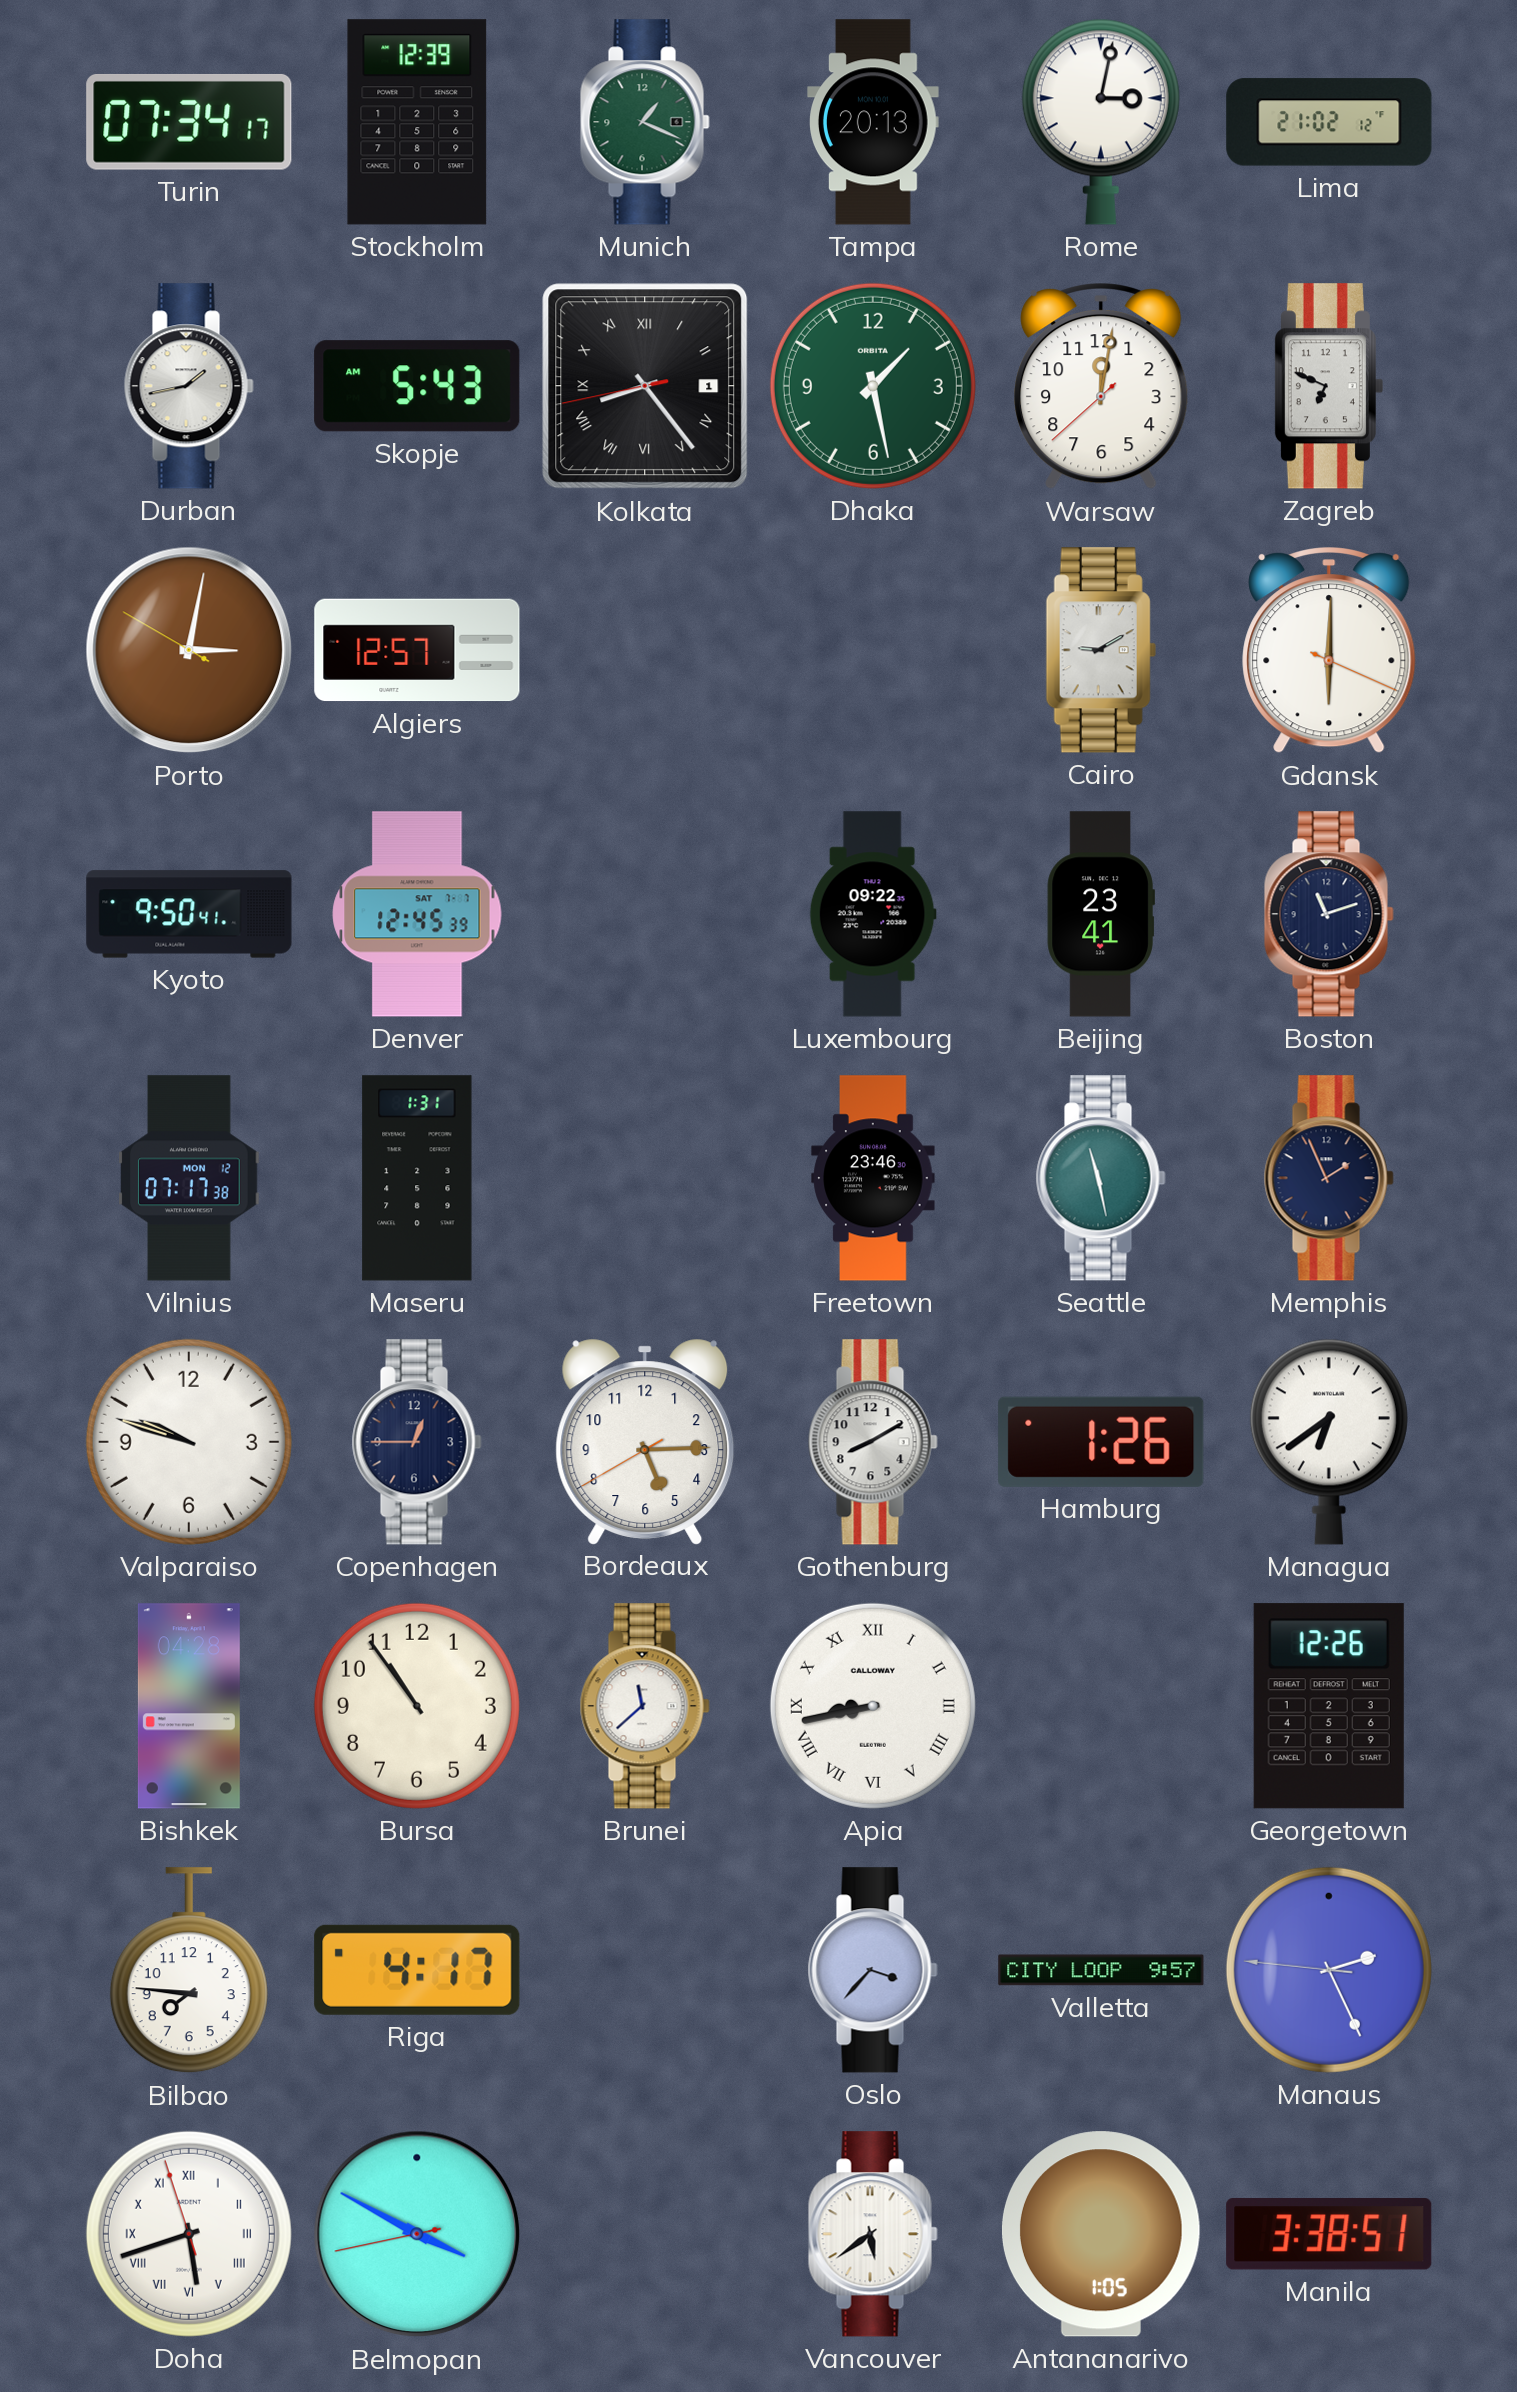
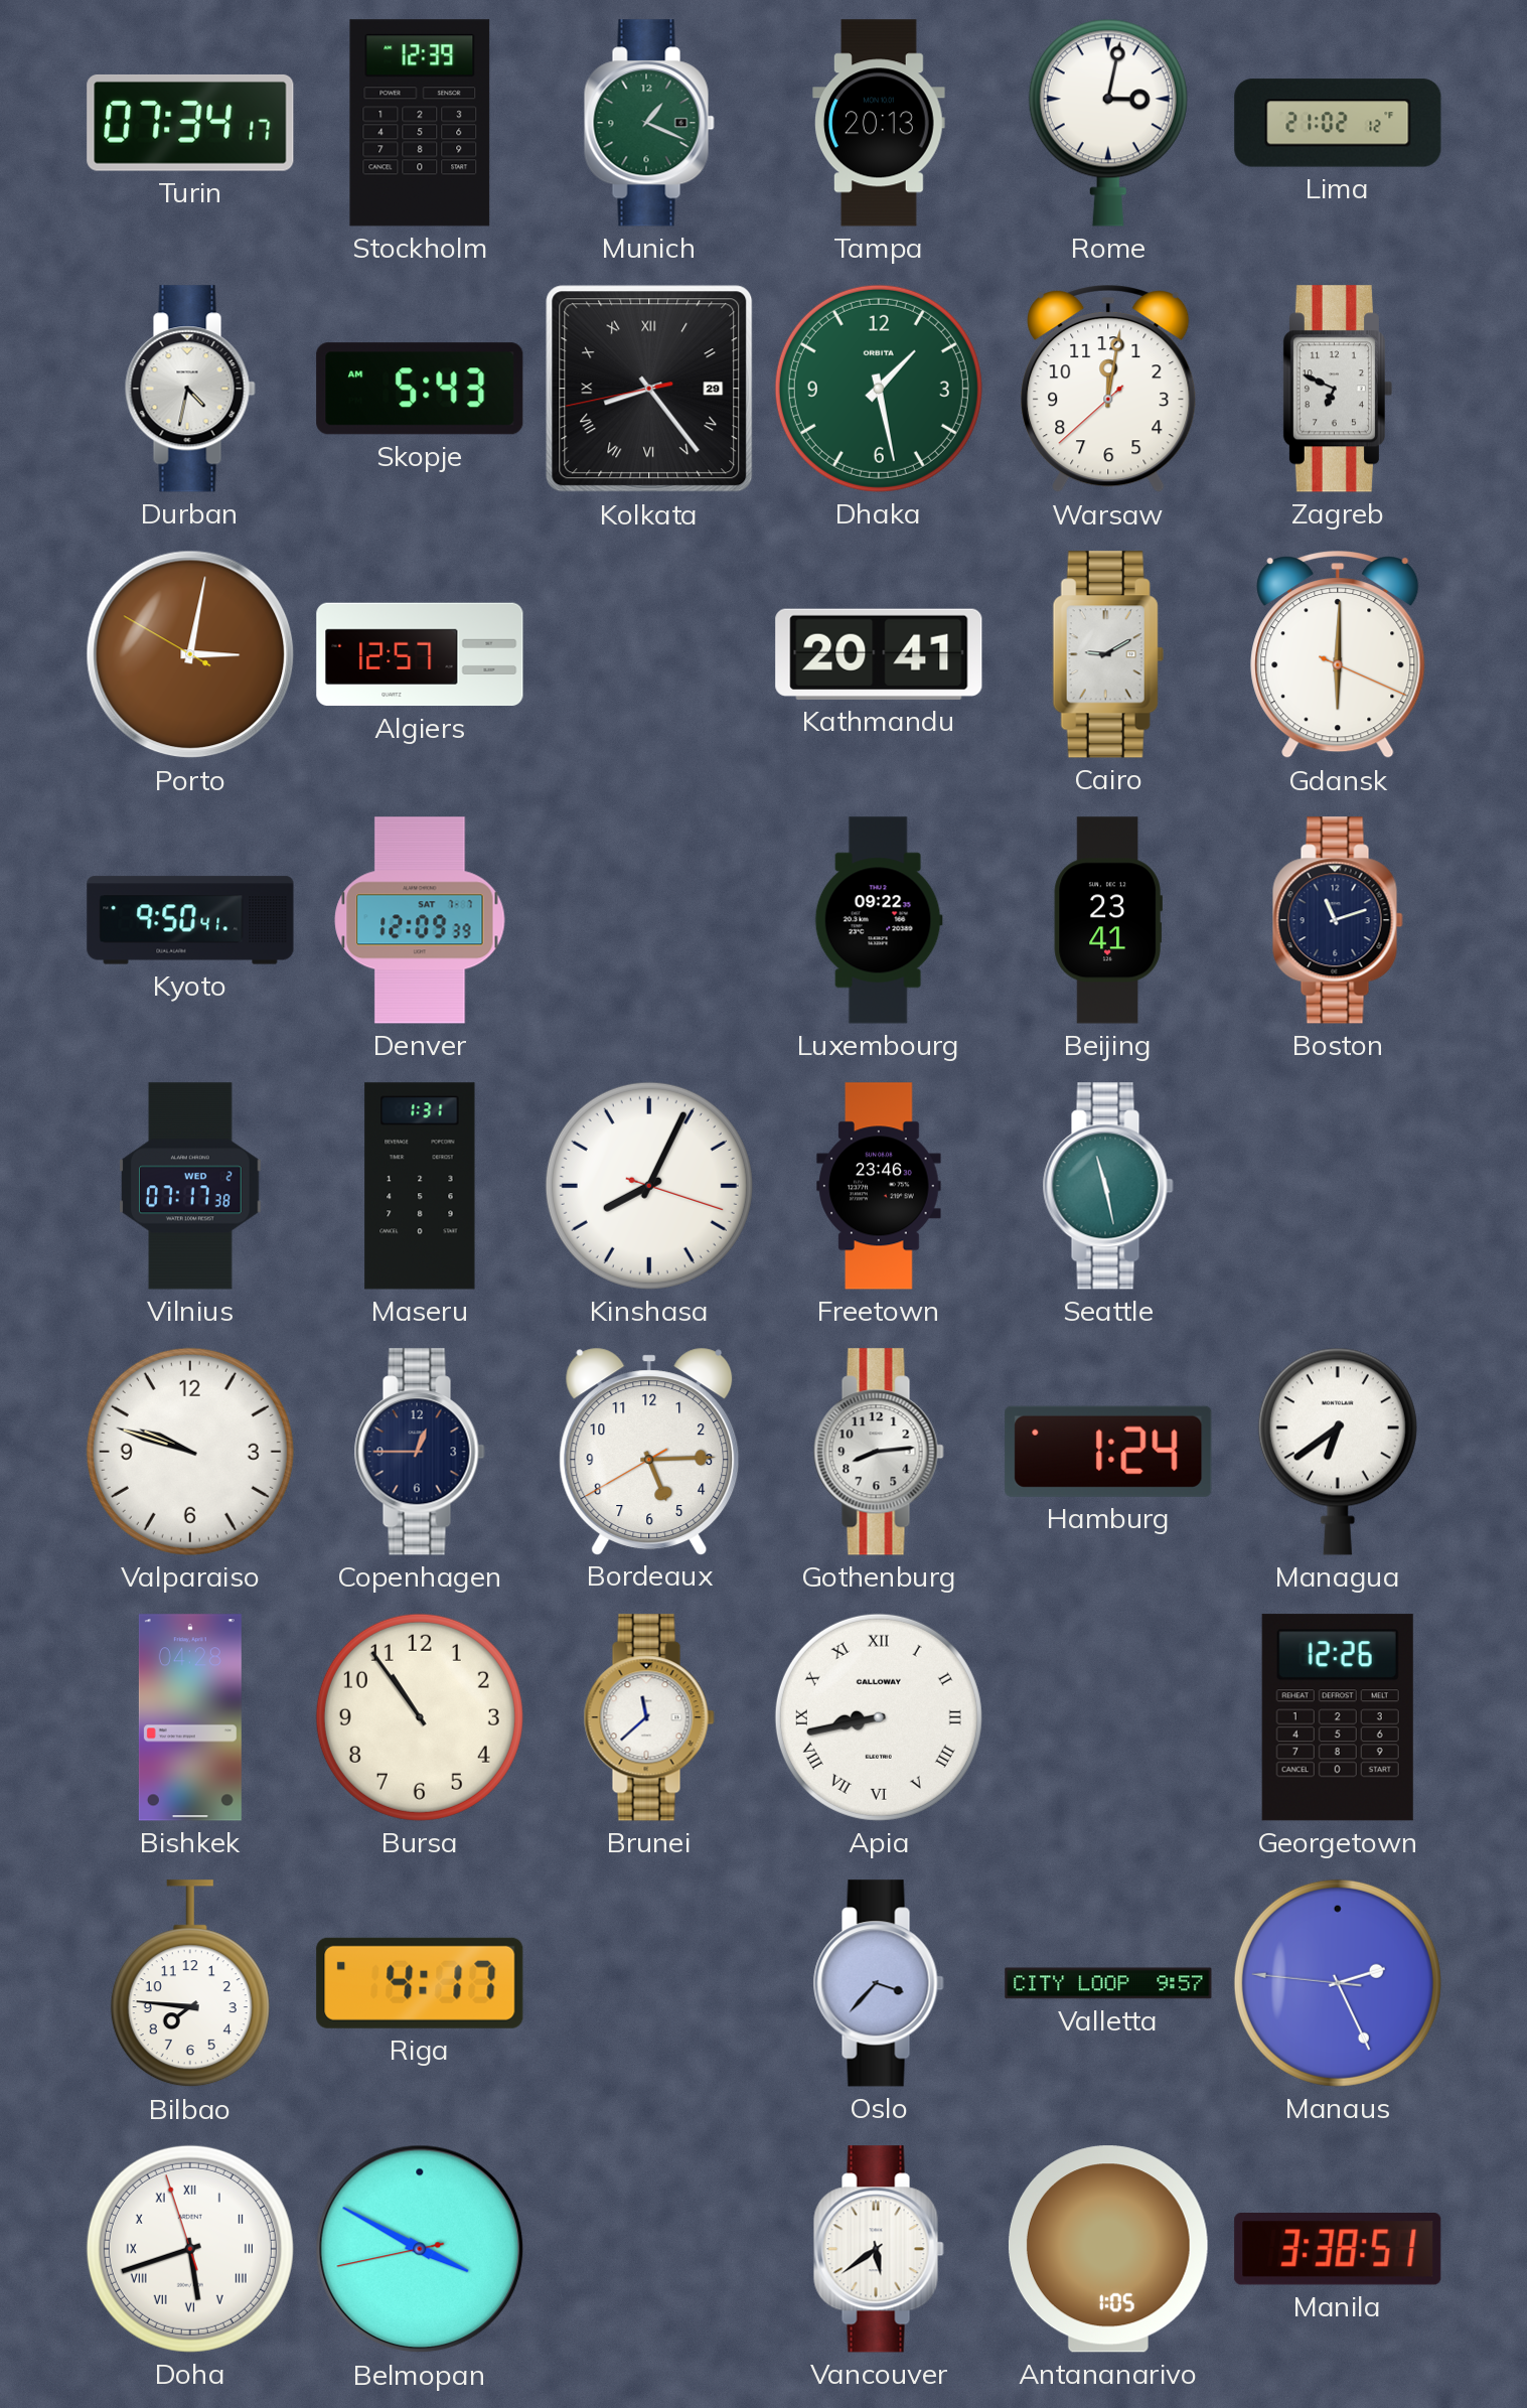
Durban: 1:43 -> 4:32
Kolkata date: 1 -> 29
Kathmandu: none -> 20:41
Denver: 12:45 -> 12:09
Vilnius date: MON 12 -> WED 2
Kinshasa: none -> 8:04
Memphis: 1:56 -> none
Gothenburg: 8:10 -> 8:14
Hamburg: 1:26 -> 1:24
